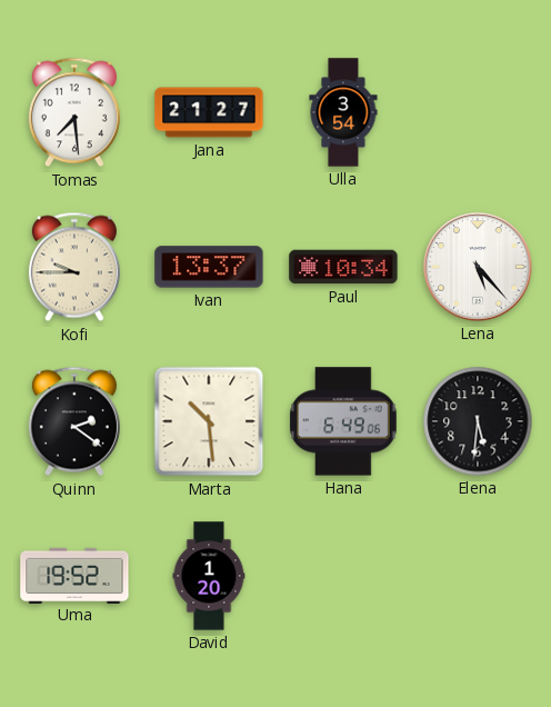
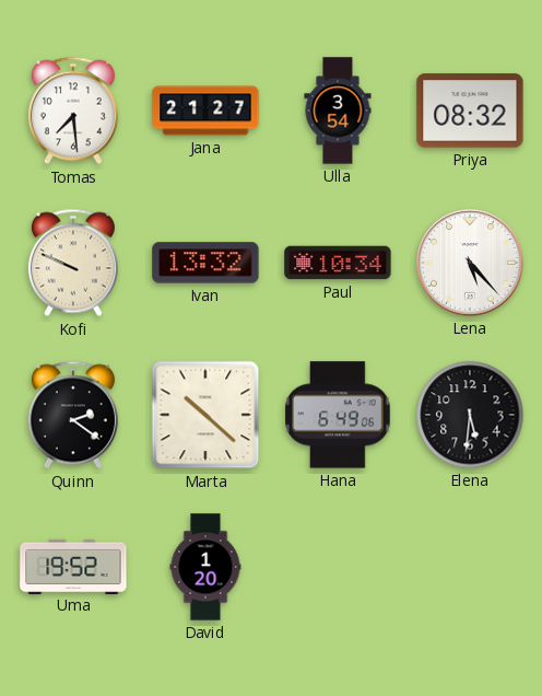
Priya: none -> 08:32
Kofi: 9:45 -> 9:49
Ivan: 13:37 -> 13:32
Marta: 10:29 -> 10:22
